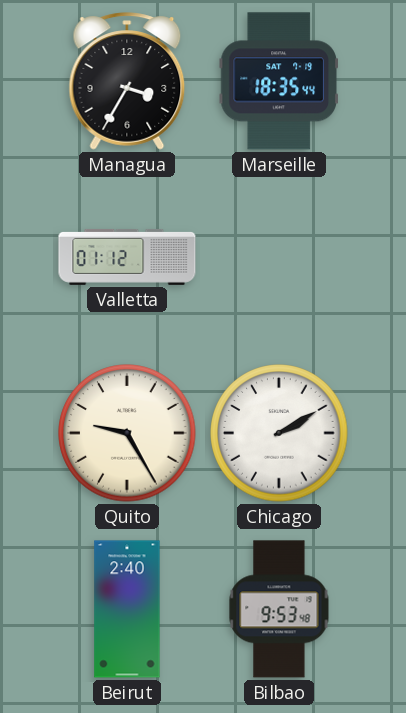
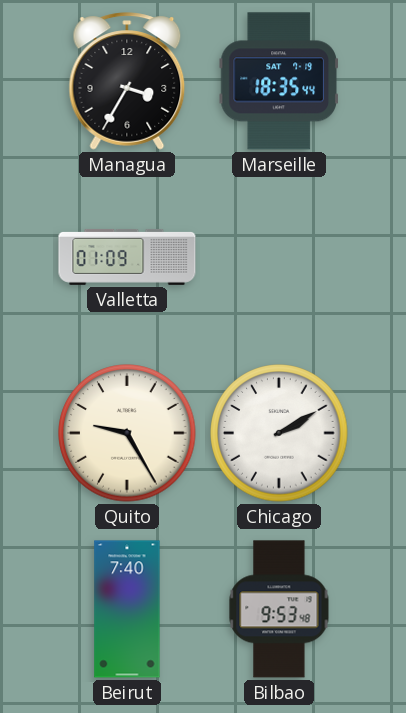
Valletta: 01:12 -> 01:09
Beirut: 2:40 -> 7:40
